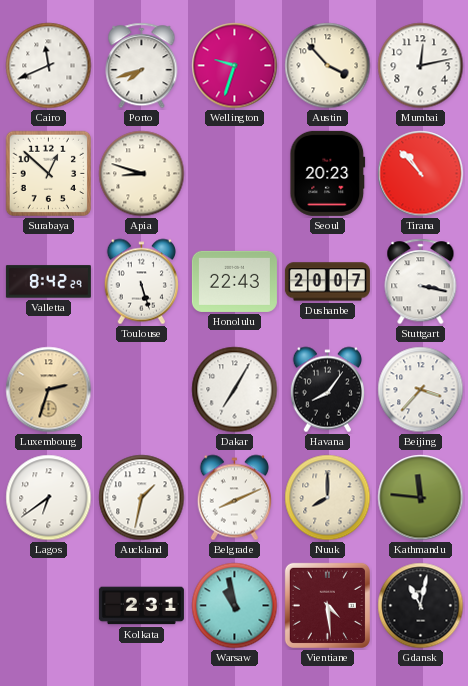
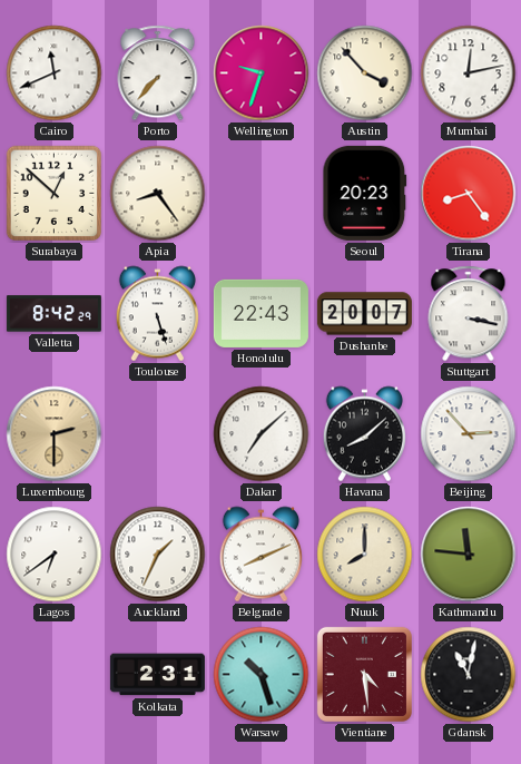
Porto: 7:42 -> 7:37
Apia: 8:48 -> 8:24
Tirana: 10:53 -> 8:24
Luxembourg: 2:33 -> 2:30
Dakar: 7:05 -> 7:08
Havana: 8:06 -> 8:08
Beijing: 3:37 -> 2:53
Auckland: 1:32 -> 1:34
Warsaw: 10:58 -> 10:27
